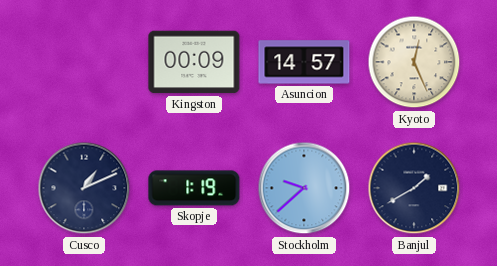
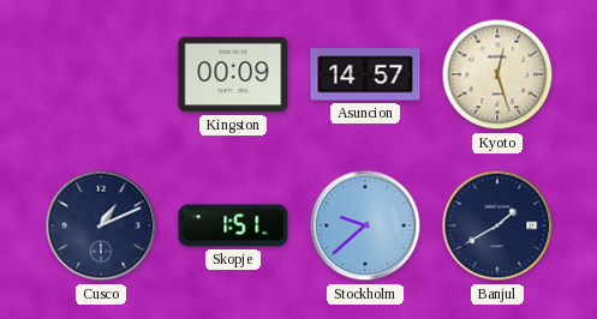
Kyoto: 12:26 -> 12:27
Skopje: 1:19 -> 1:51
